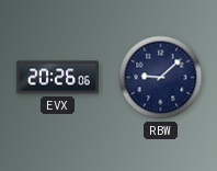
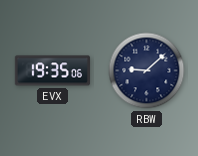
EVX: 20:26 -> 19:35
